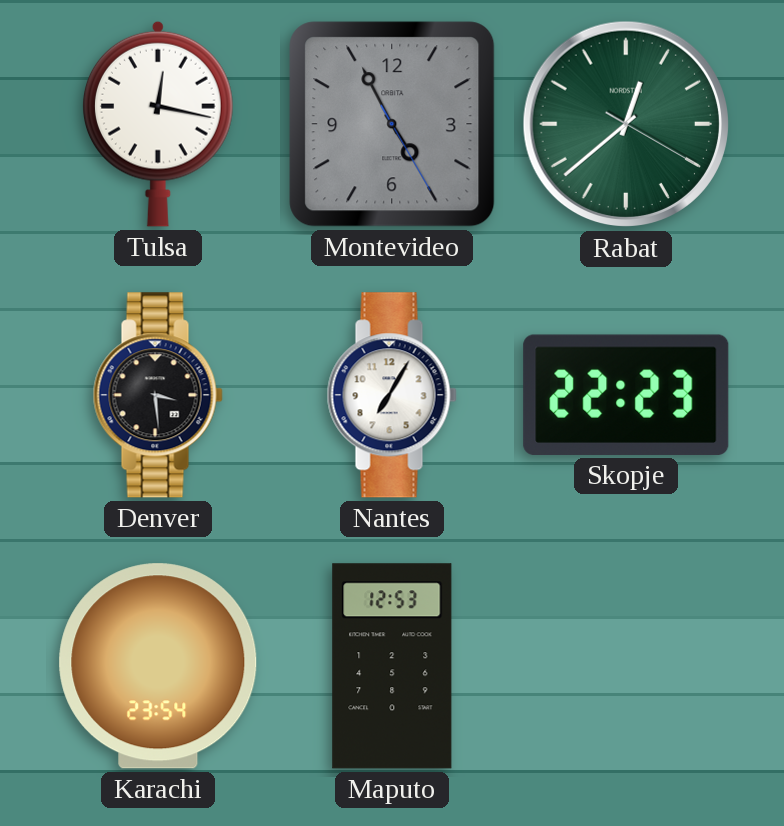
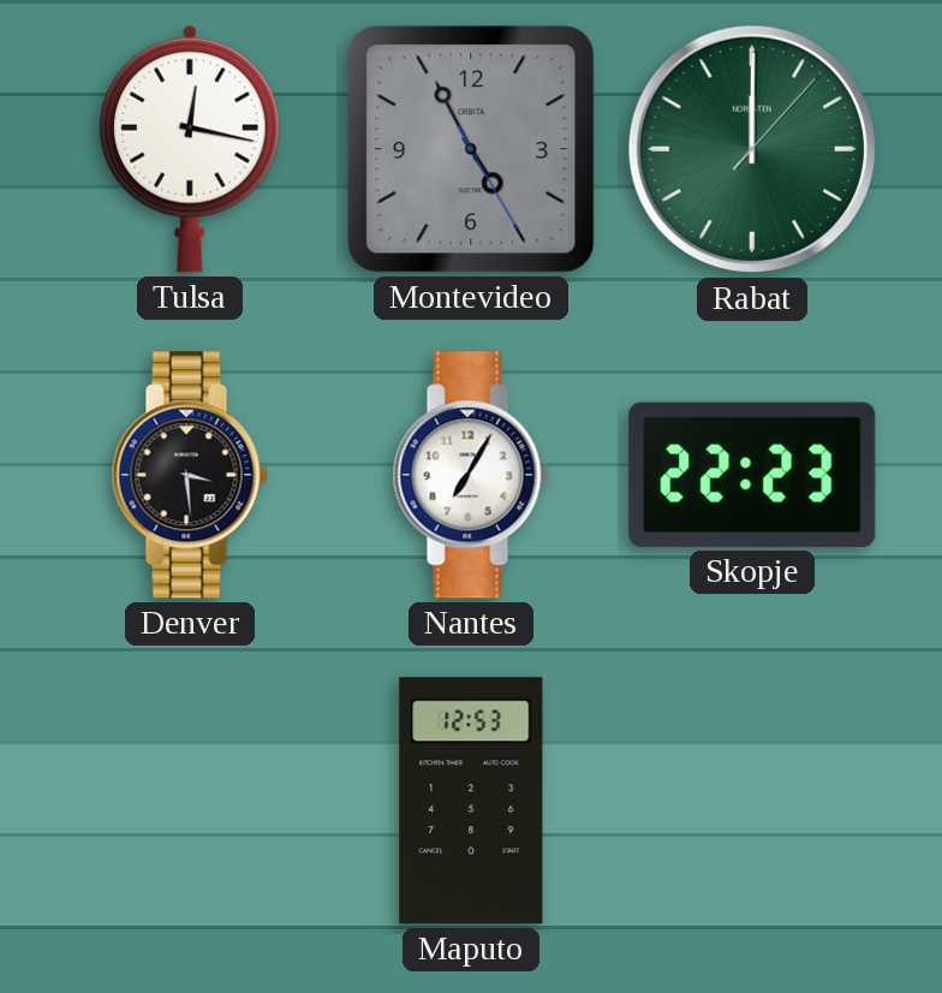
Rabat: 12:38 -> 12:00
Karachi: 23:54 -> none
